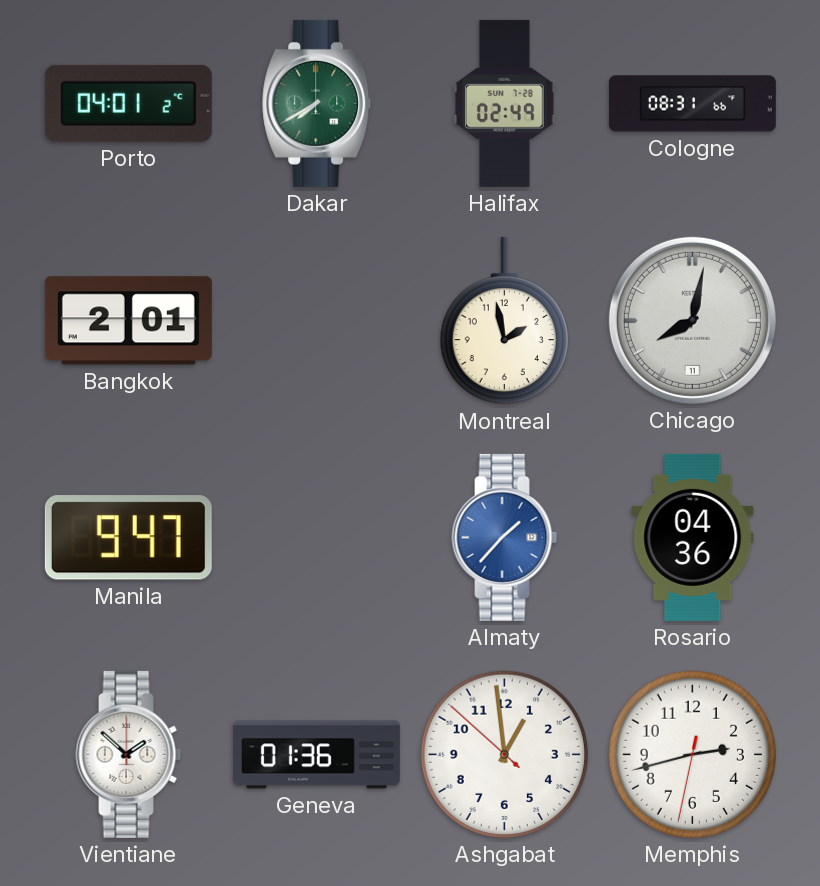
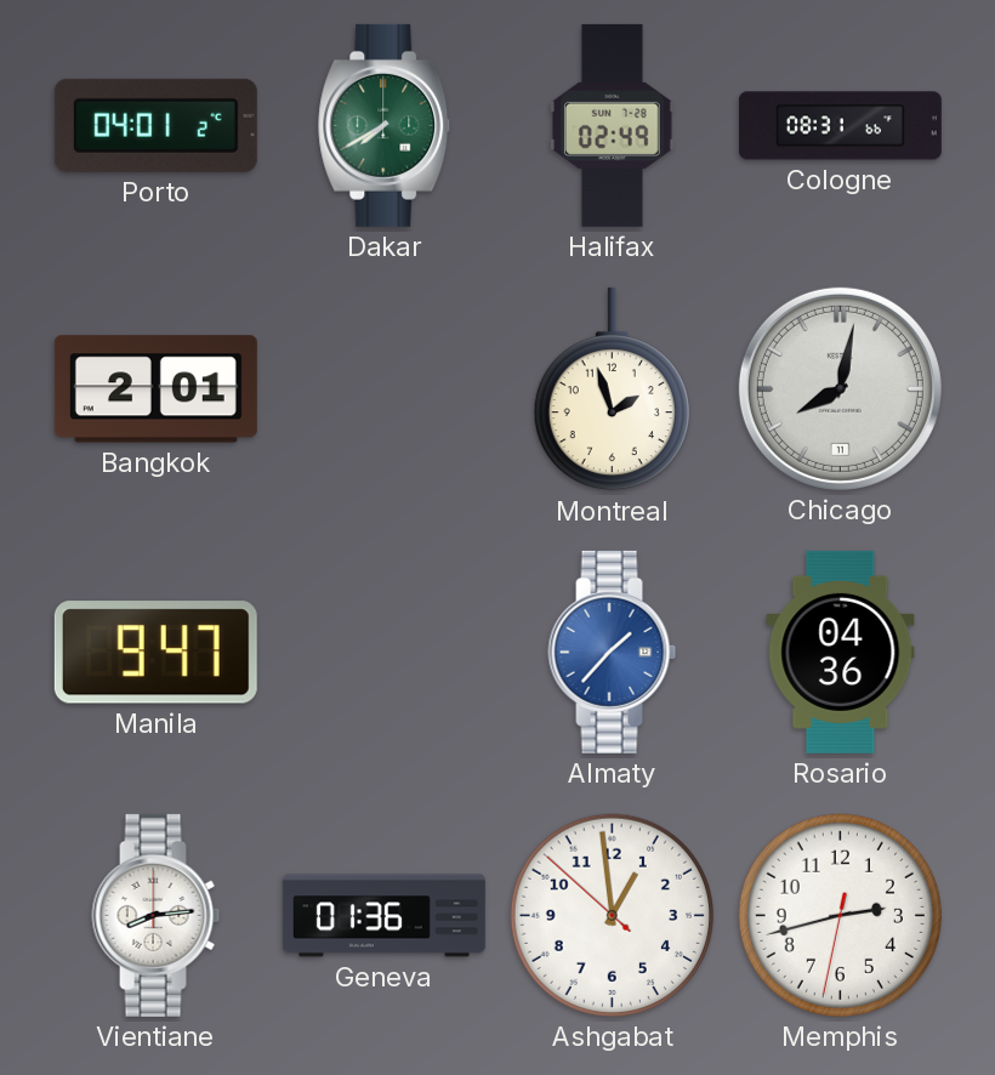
Montreal: 1:58 -> 1:57
Vientiane: 1:52 -> 8:14
